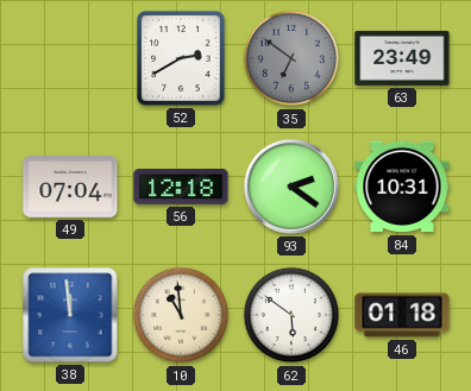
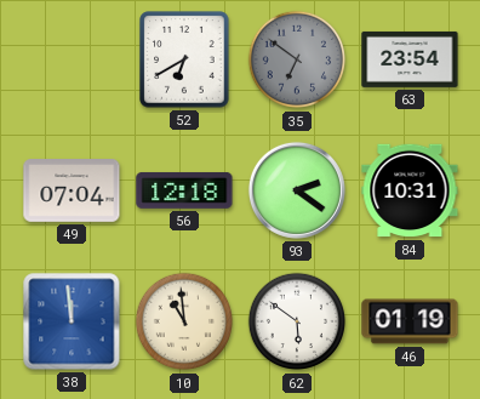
52: 2:40 -> 6:40
63: 23:49 -> 23:54
46: 01:18 -> 01:19
